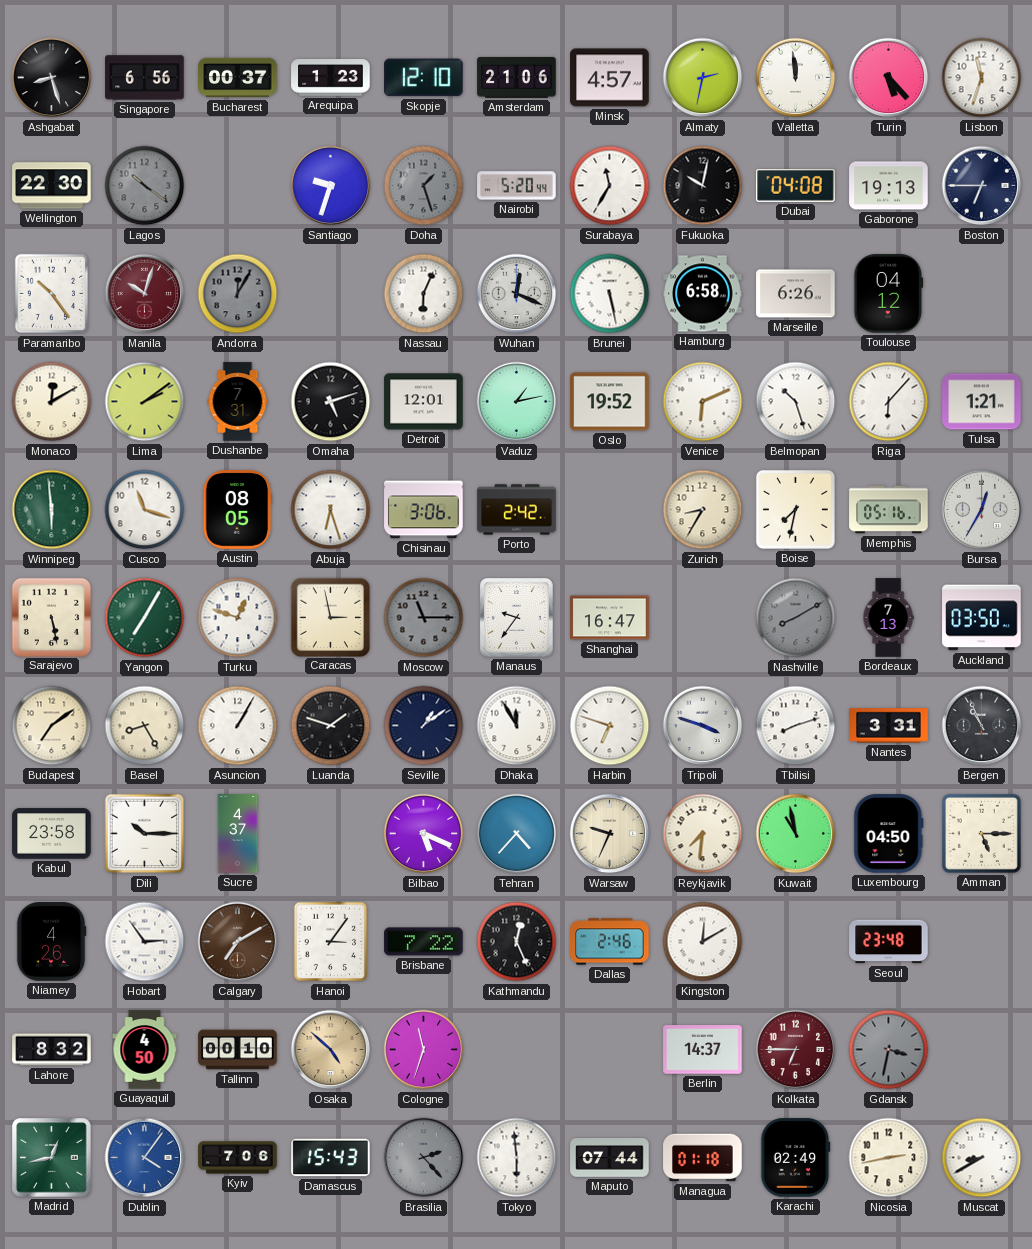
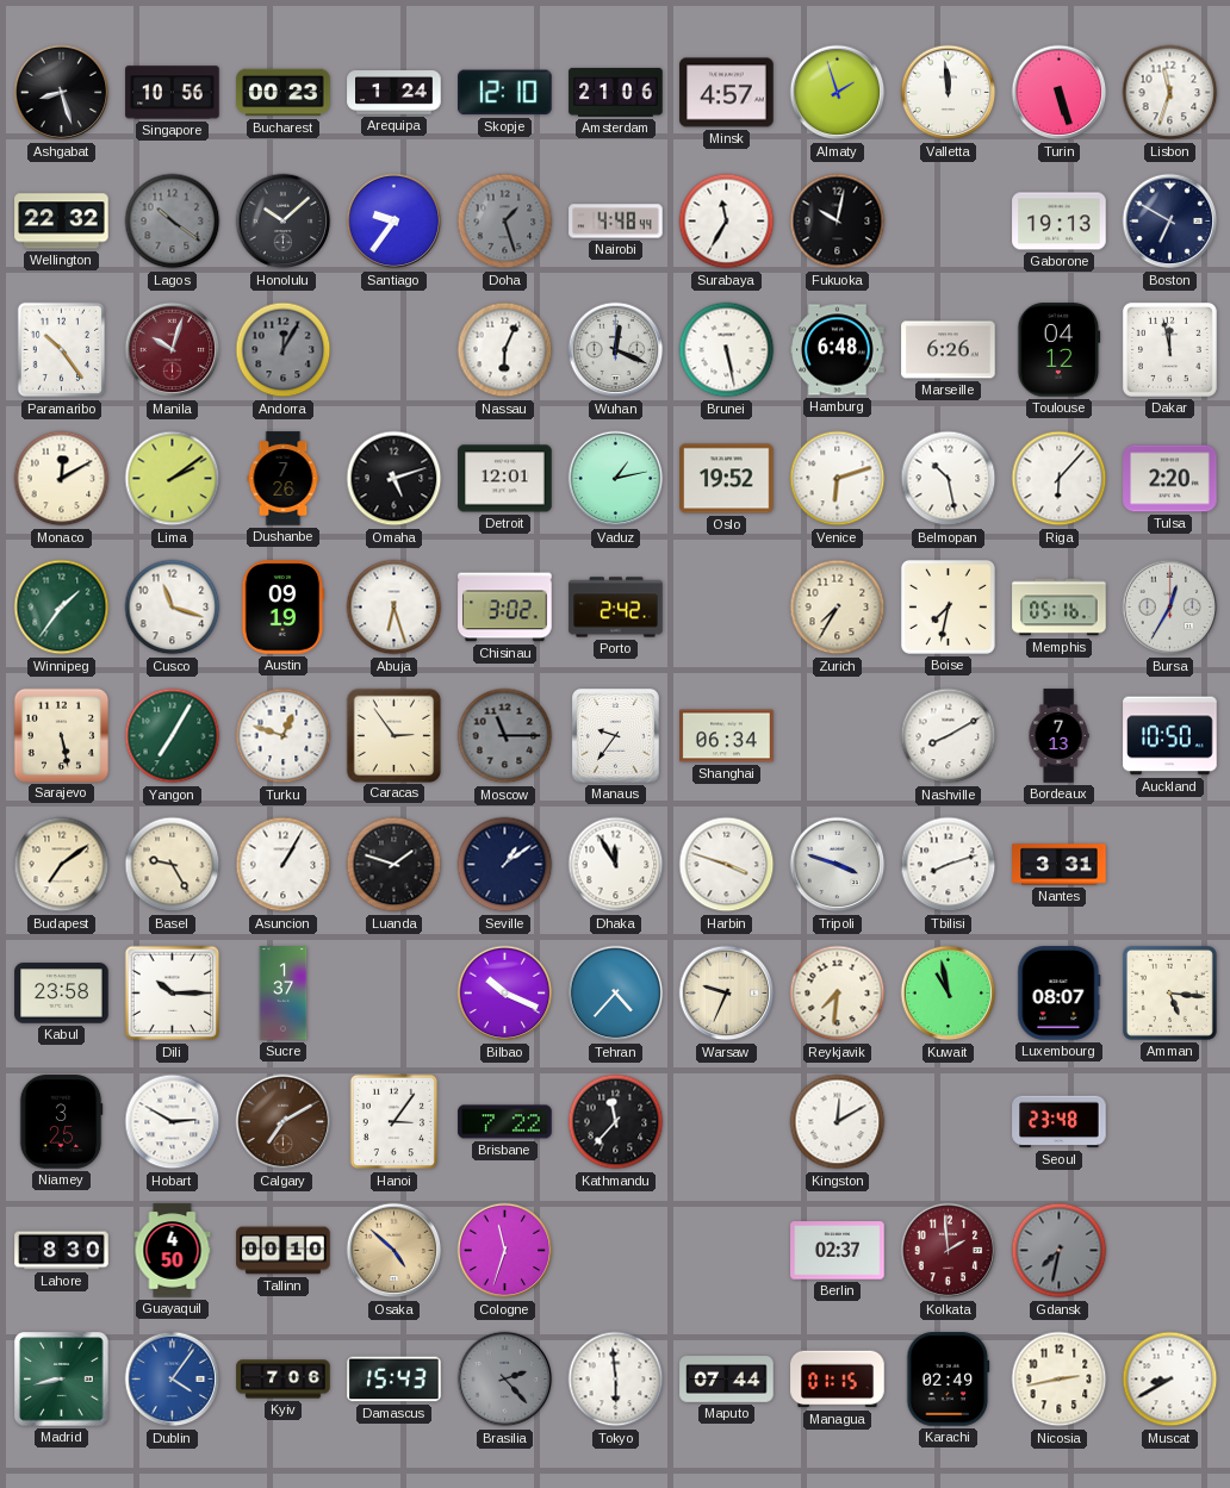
Singapore: 6:56 -> 10:56
Bucharest: 00:37 -> 00:23
Arequipa: 1:23 -> 1:24
Almaty: 2:32 -> 1:57
Turin: 5:23 -> 5:27
Wellington: 22:30 -> 22:32
Honolulu: none -> 10:08
Santiago: 9:33 -> 9:36
Nairobi: 5:20 -> 4:48
Dubai: 04:08 -> none
Boston: 6:45 -> 6:50
Hamburg: 6:58 -> 6:48
Dakar: none -> 11:58
Dushanbe: 7:31 -> 7:26
Venice: 6:11 -> 6:12
Belmopan: 10:27 -> 10:28
Tulsa: 1:21 -> 2:20
Winnipeg: 5:59 -> 1:36
Austin: 08:05 -> 09:19
Chisinau: 3:06 -> 3:02
Zurich: 8:35 -> 7:35
Caracas: 2:58 -> 2:54
Shanghai: 16:47 -> 06:34
Nashville dial: grey -> white
Auckland: 03:50 -> 10:50
Basel: 8:25 -> 9:25
Harbin: 6:48 -> 3:48
Bergen: 10:56 -> none
Sucre: 4:37 -> 1:37
Bilbao: 5:19 -> 10:19
Luxembourg: 04:50 -> 08:07
Amman: 5:15 -> 5:16
Niamey: 4:26 -> 3:25
Hobart: 2:54 -> 2:50
Kathmandu: 12:26 -> 11:37
Dallas: 2:46 -> none
Lahore: 8:32 -> 8:30
Berlin: 14:37 -> 02:37
Kolkata: 6:45 -> 1:59
Gdansk: 3:32 -> 7:32
Madrid: 12:43 -> 8:43
Managua: 01:18 -> 01:15
